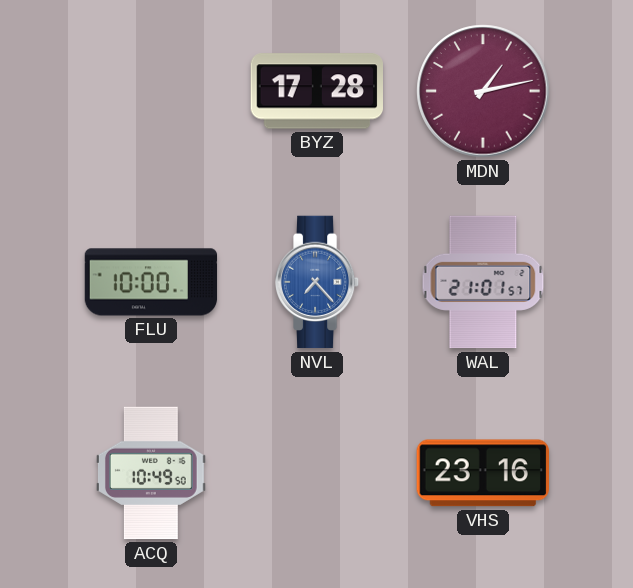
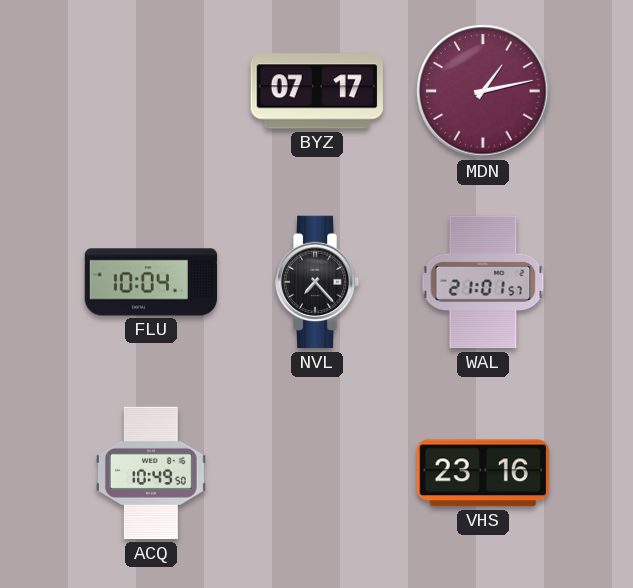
BYZ: 17:28 -> 07:17
FLU: 10:00 -> 10:04
NVL dial: blue -> black
